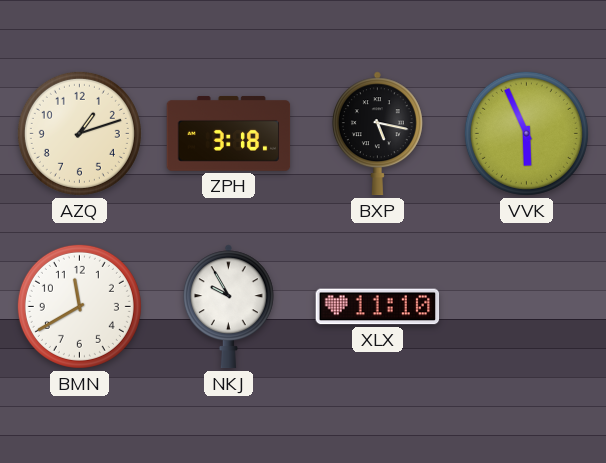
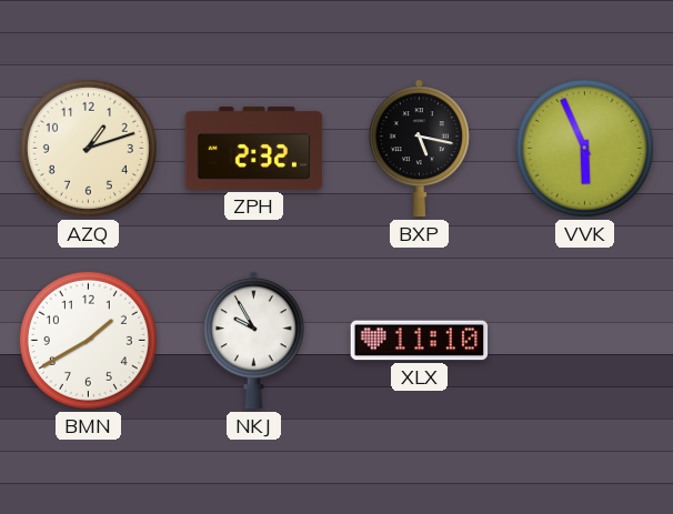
ZPH: 3:18 -> 2:32
BMN: 11:40 -> 1:40
